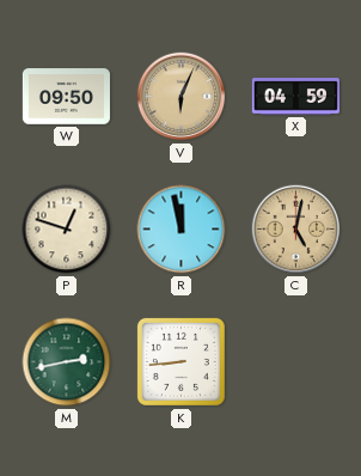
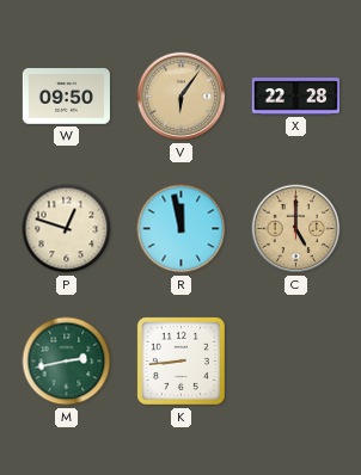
V: 6:04 -> 6:06
X: 04:59 -> 22:28
C: 5:02 -> 5:00
